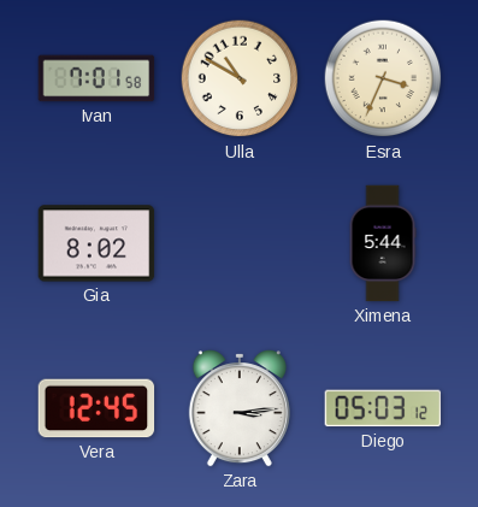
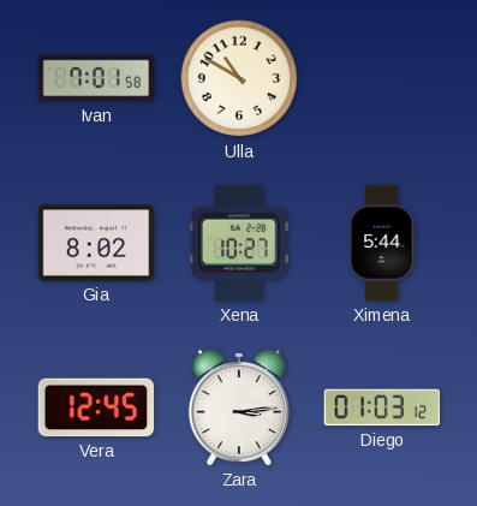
Esra: 3:34 -> none
Xena: none -> 10:27
Diego: 05:03 -> 01:03
